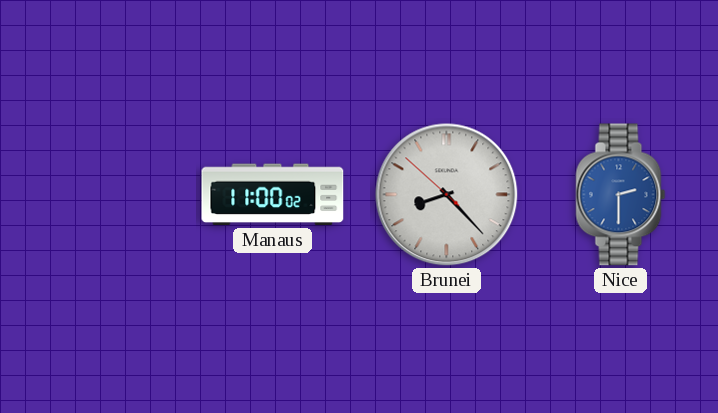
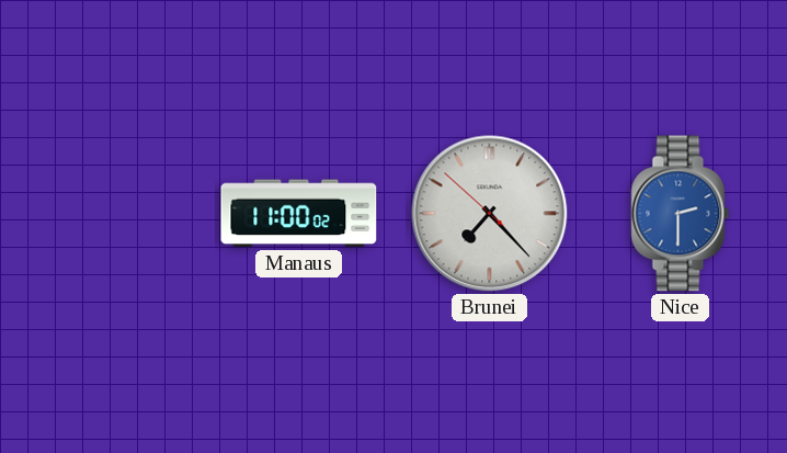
Brunei: 8:22 -> 7:22
